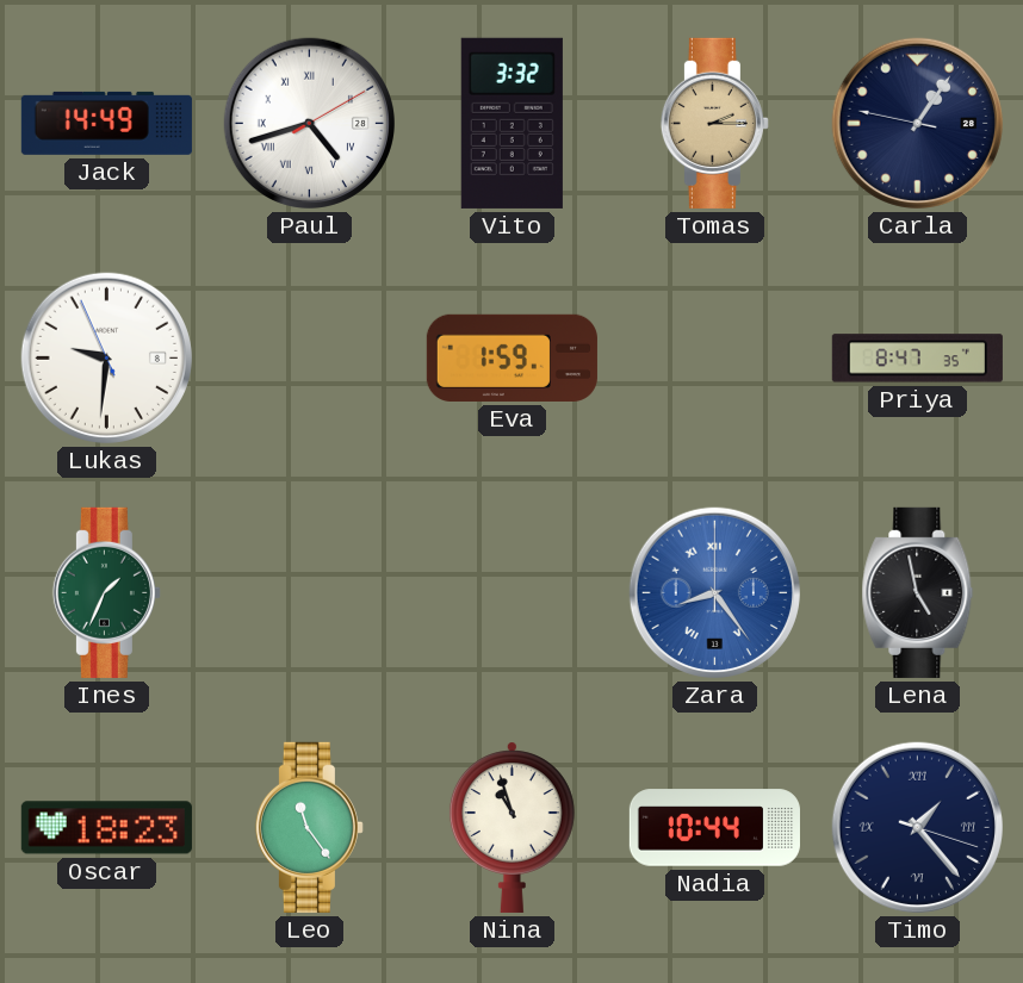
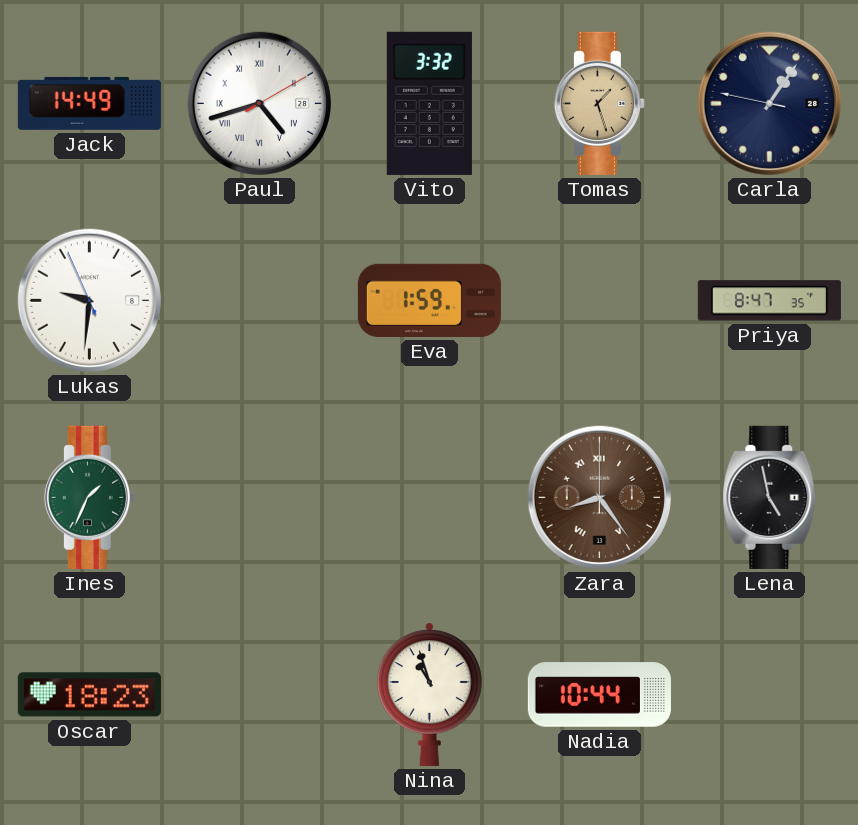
Tomas: 2:15 -> 1:27
Zara dial: blue -> brown
Leo: 11:24 -> none
Timo: 1:23 -> none
